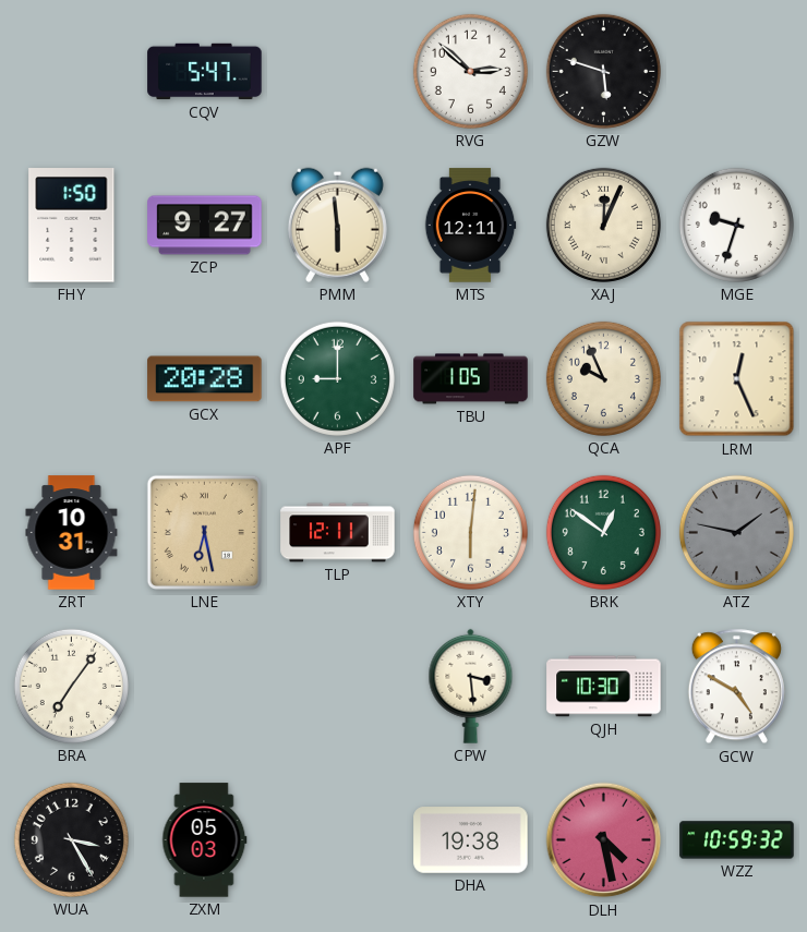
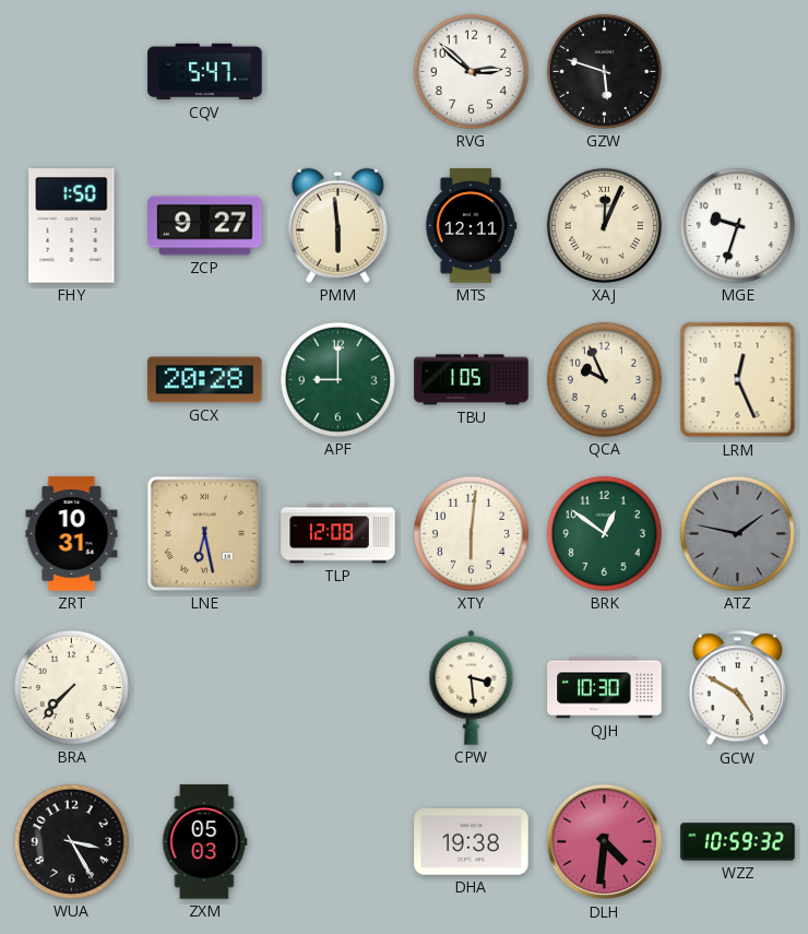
TLP: 12:11 -> 12:08
BRA: 7:06 -> 7:37
DLH: 4:28 -> 4:31
